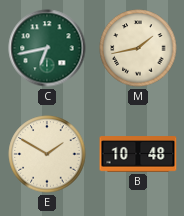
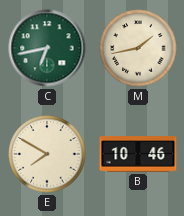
E: 1:50 -> 7:50
B: 10:48 -> 10:46
